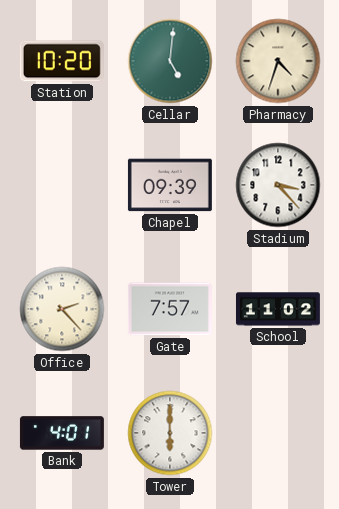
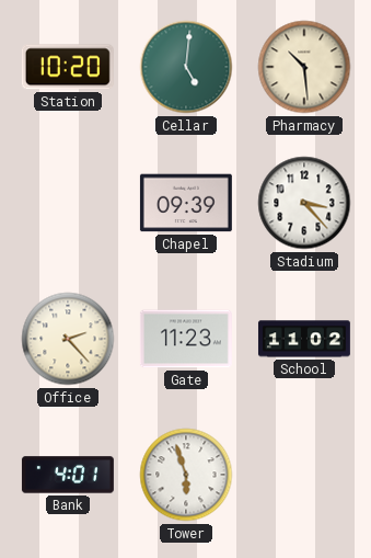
Pharmacy: 4:33 -> 10:29
Gate: 7:57 -> 11:23
Tower: 6:00 -> 5:57
